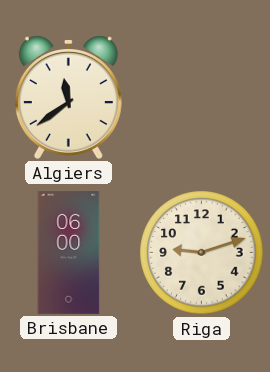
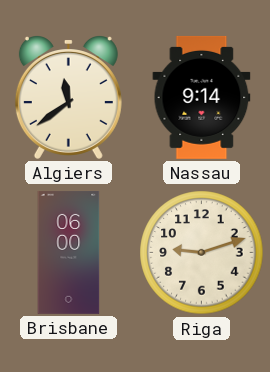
Nassau: none -> 9:14
